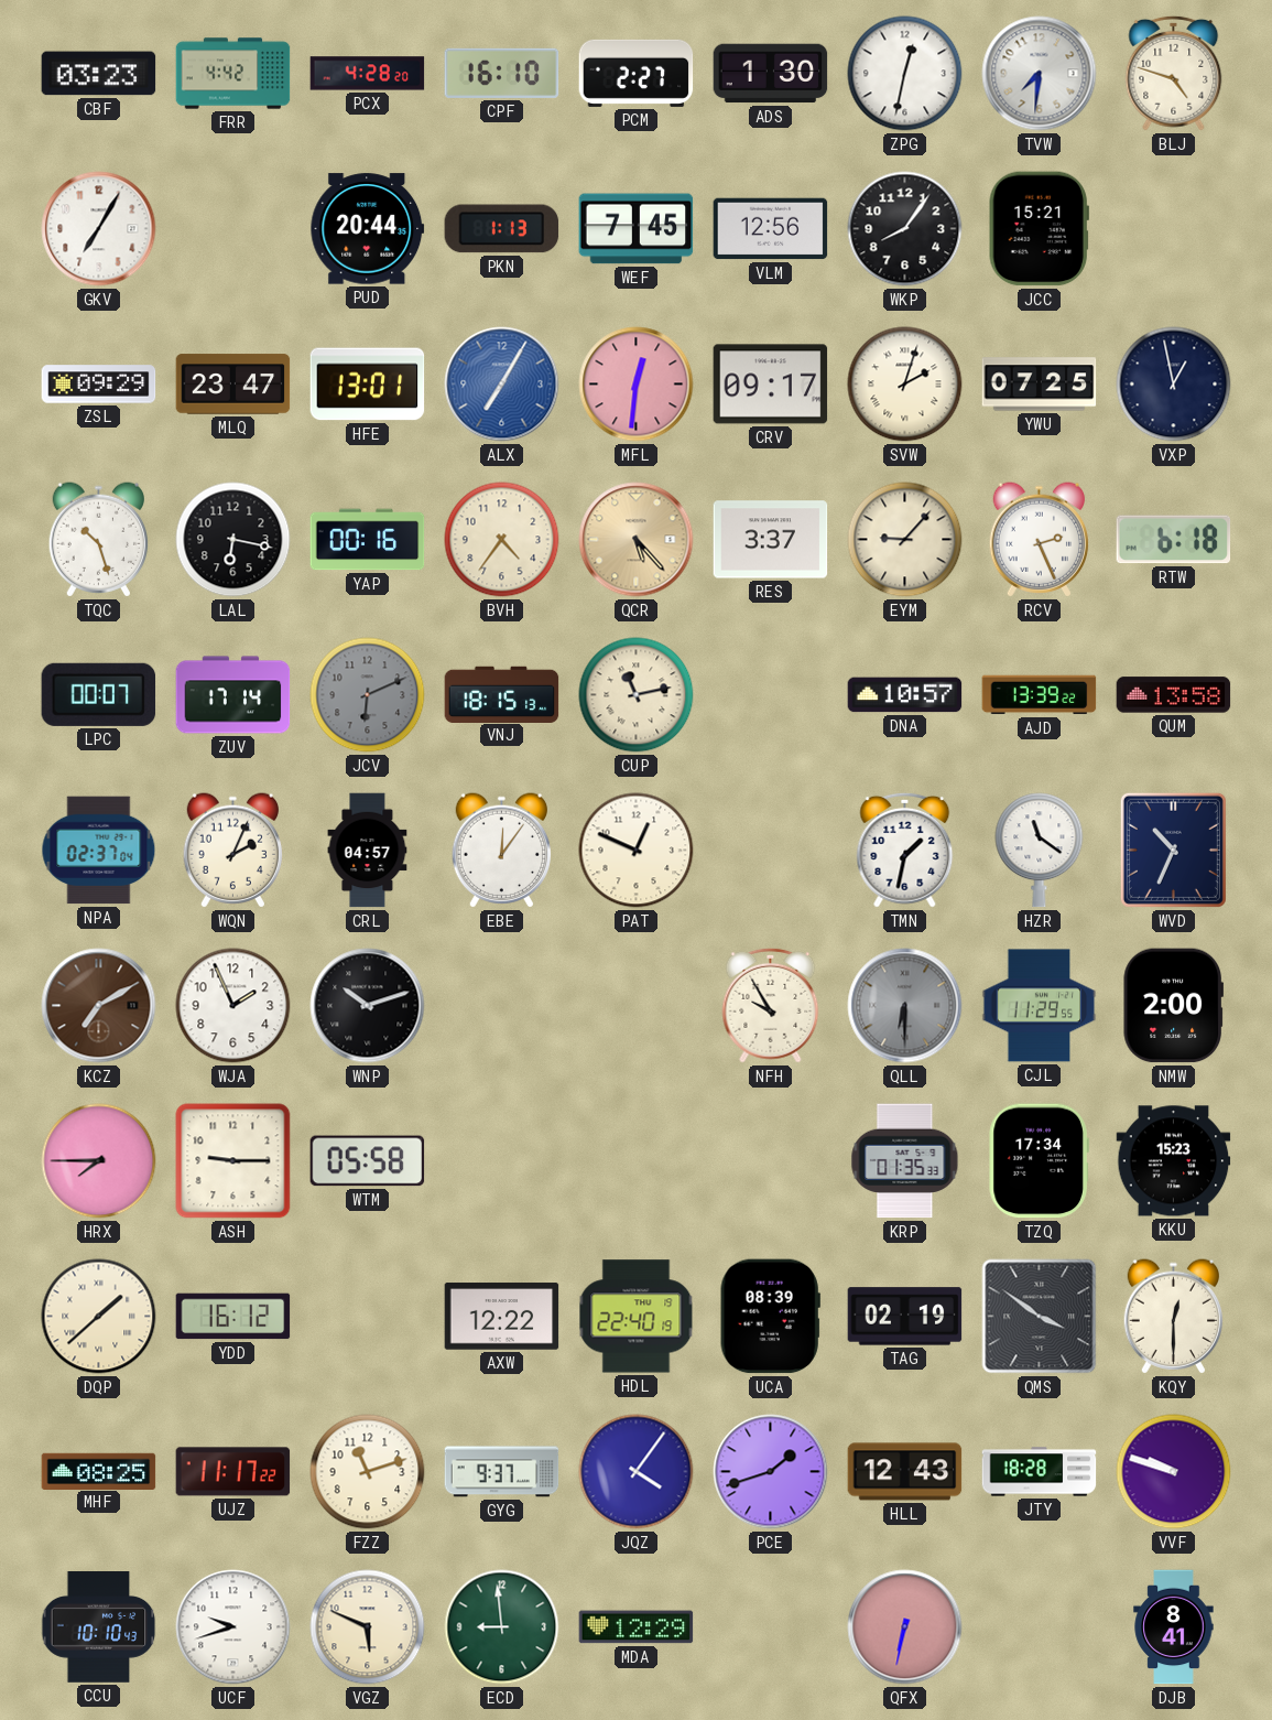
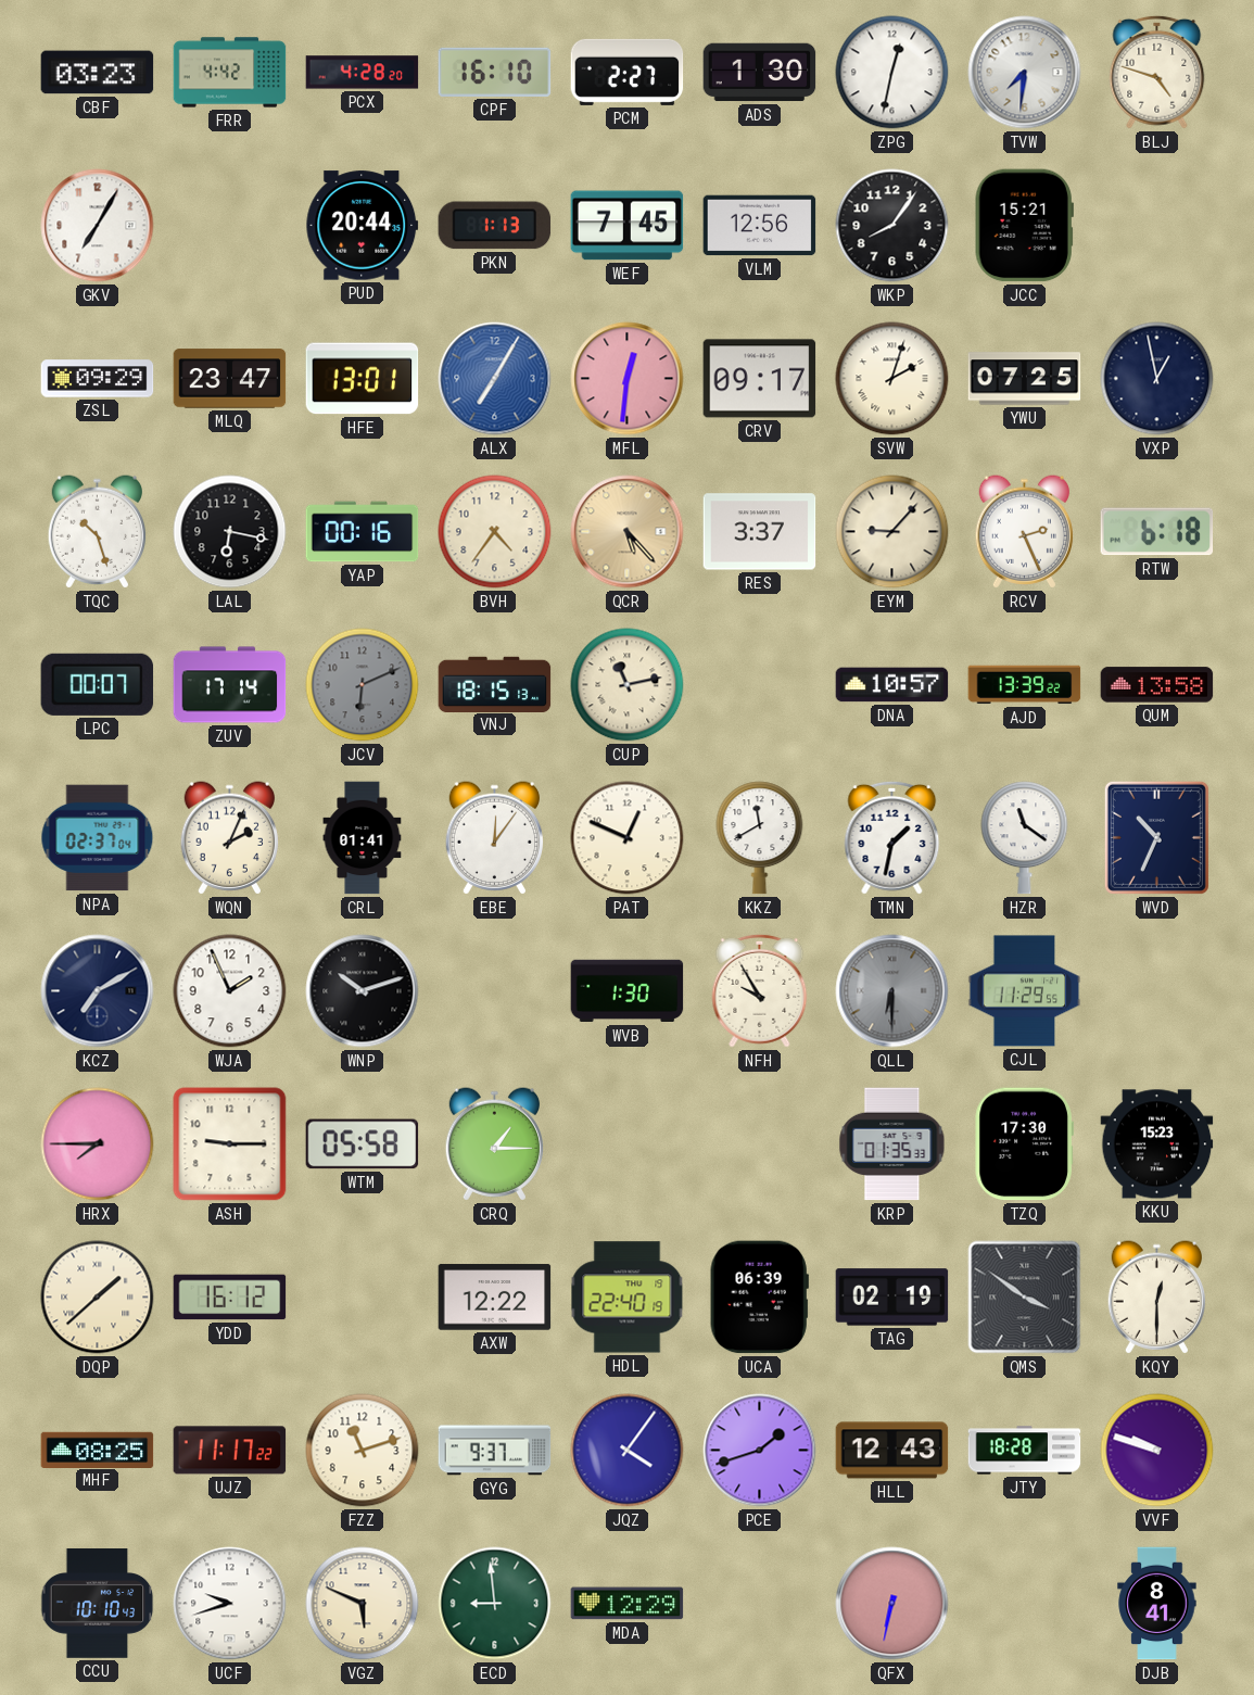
CRL: 04:57 -> 01:41
KKZ: none -> 11:40
KCZ dial: brown -> navy
WVB: none -> 1:30
NMW: 2:00 -> none
CRQ: none -> 1:15
TZQ: 17:34 -> 17:30
UCA: 08:39 -> 06:39
